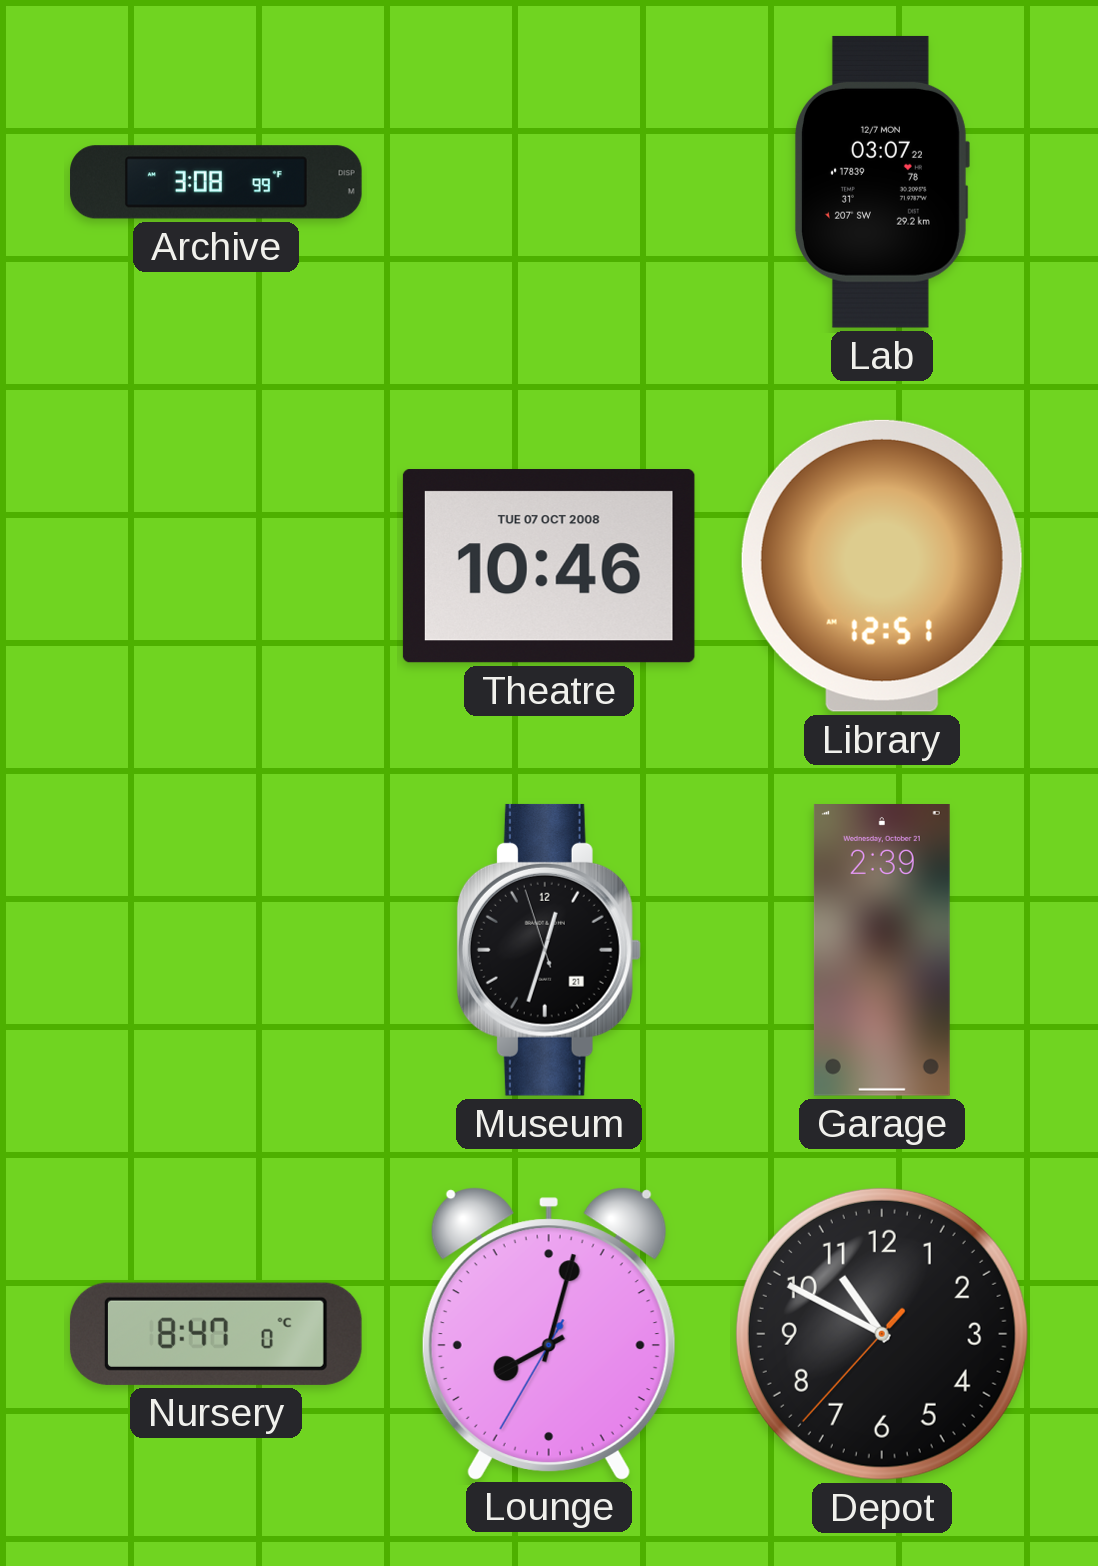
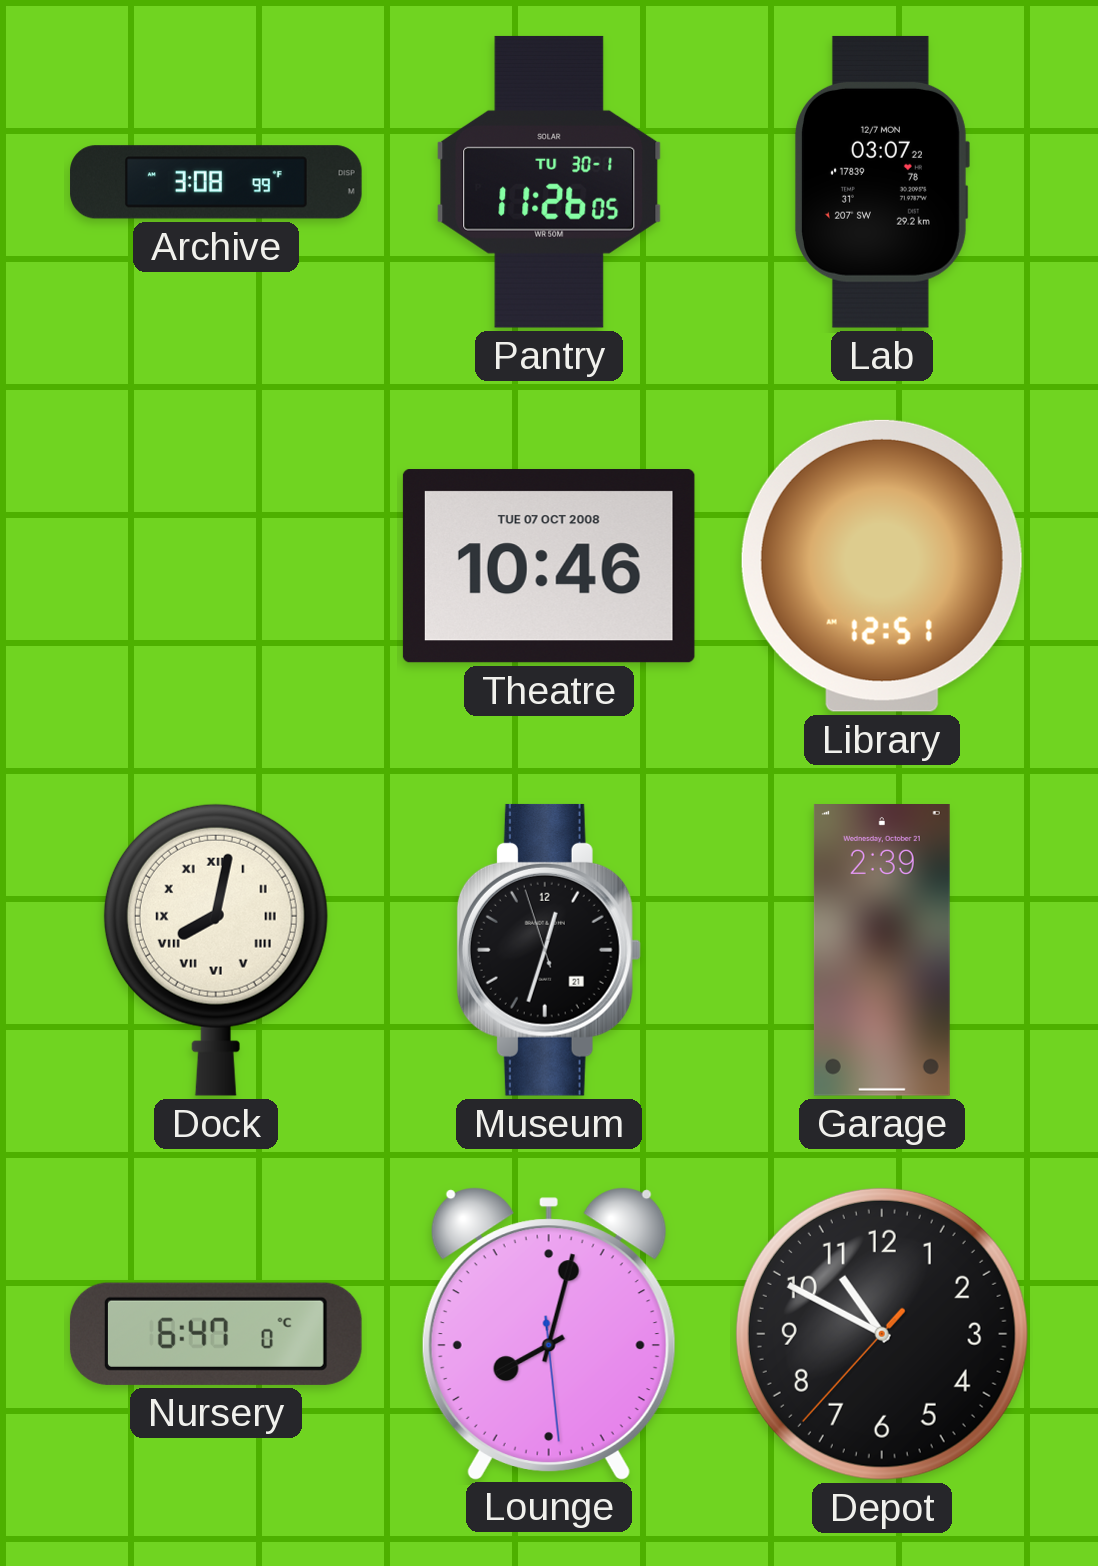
Pantry: none -> 11:26
Dock: none -> 8:02
Nursery: 8:47 -> 6:47
Lounge: 8:02:35 -> 8:02:29
